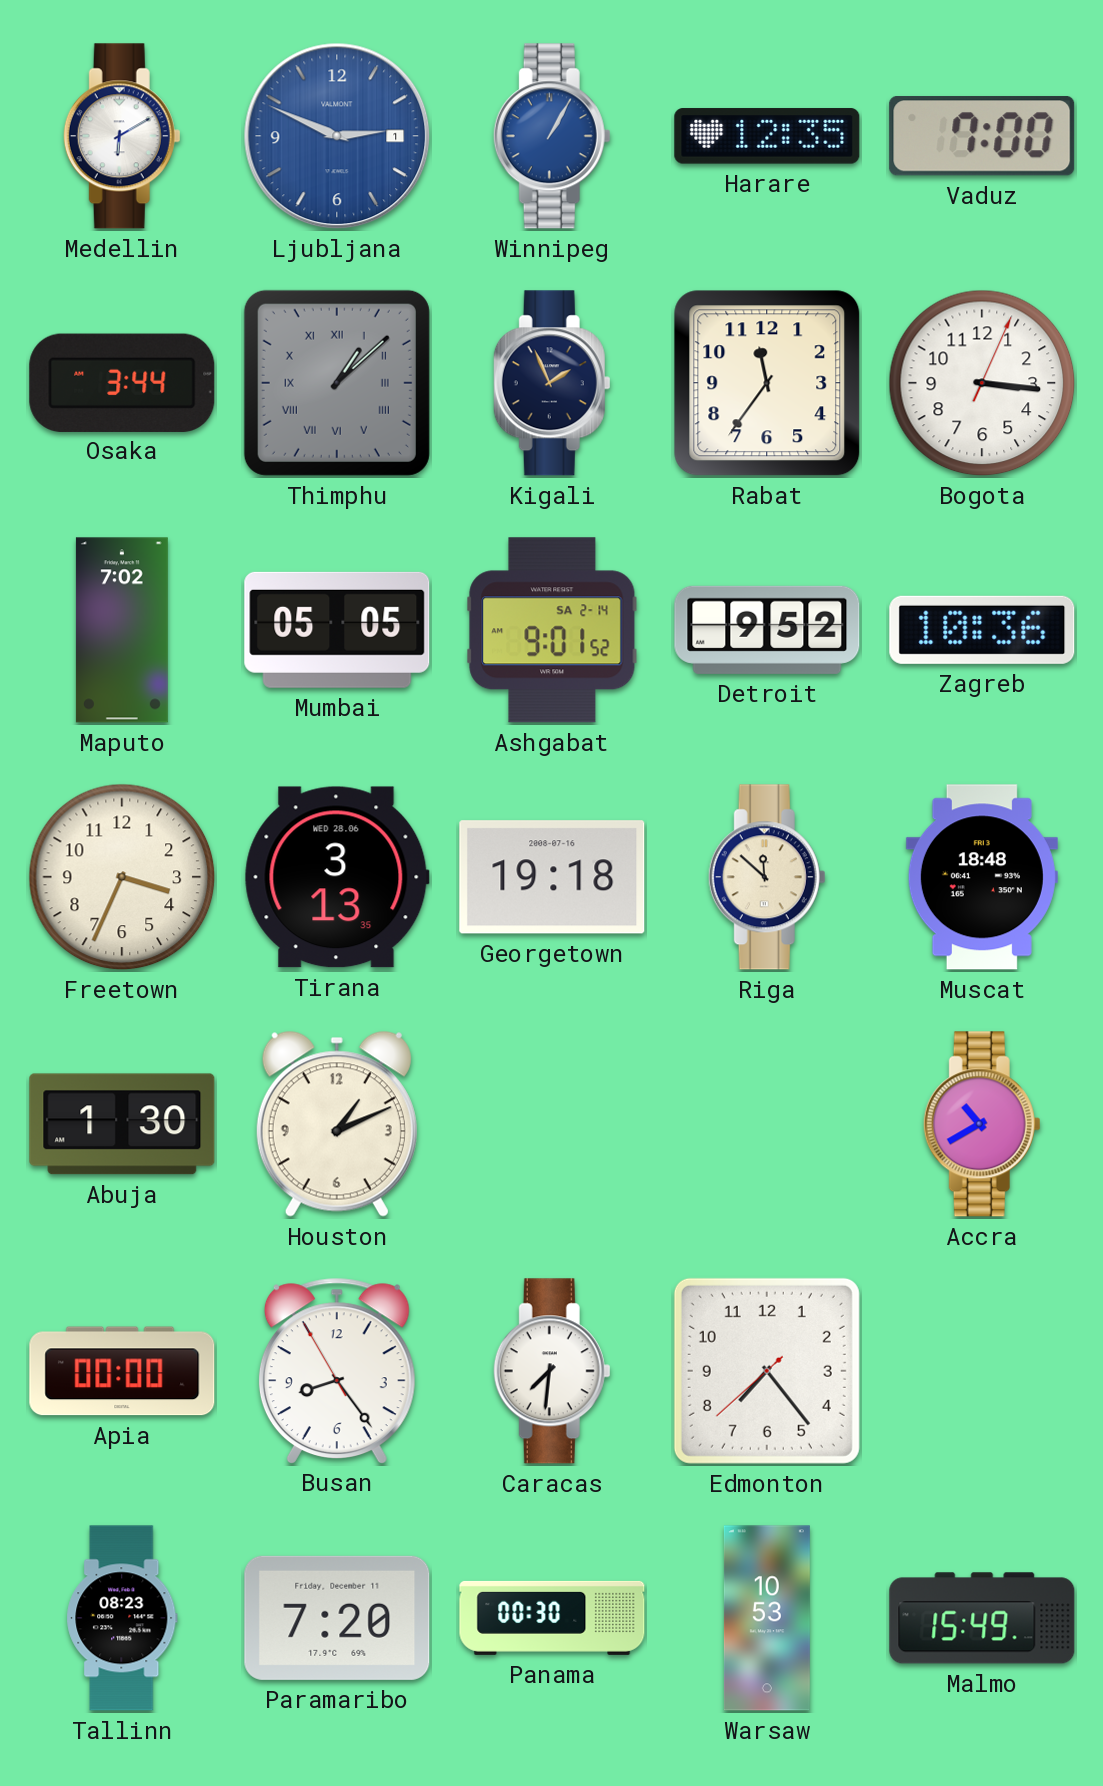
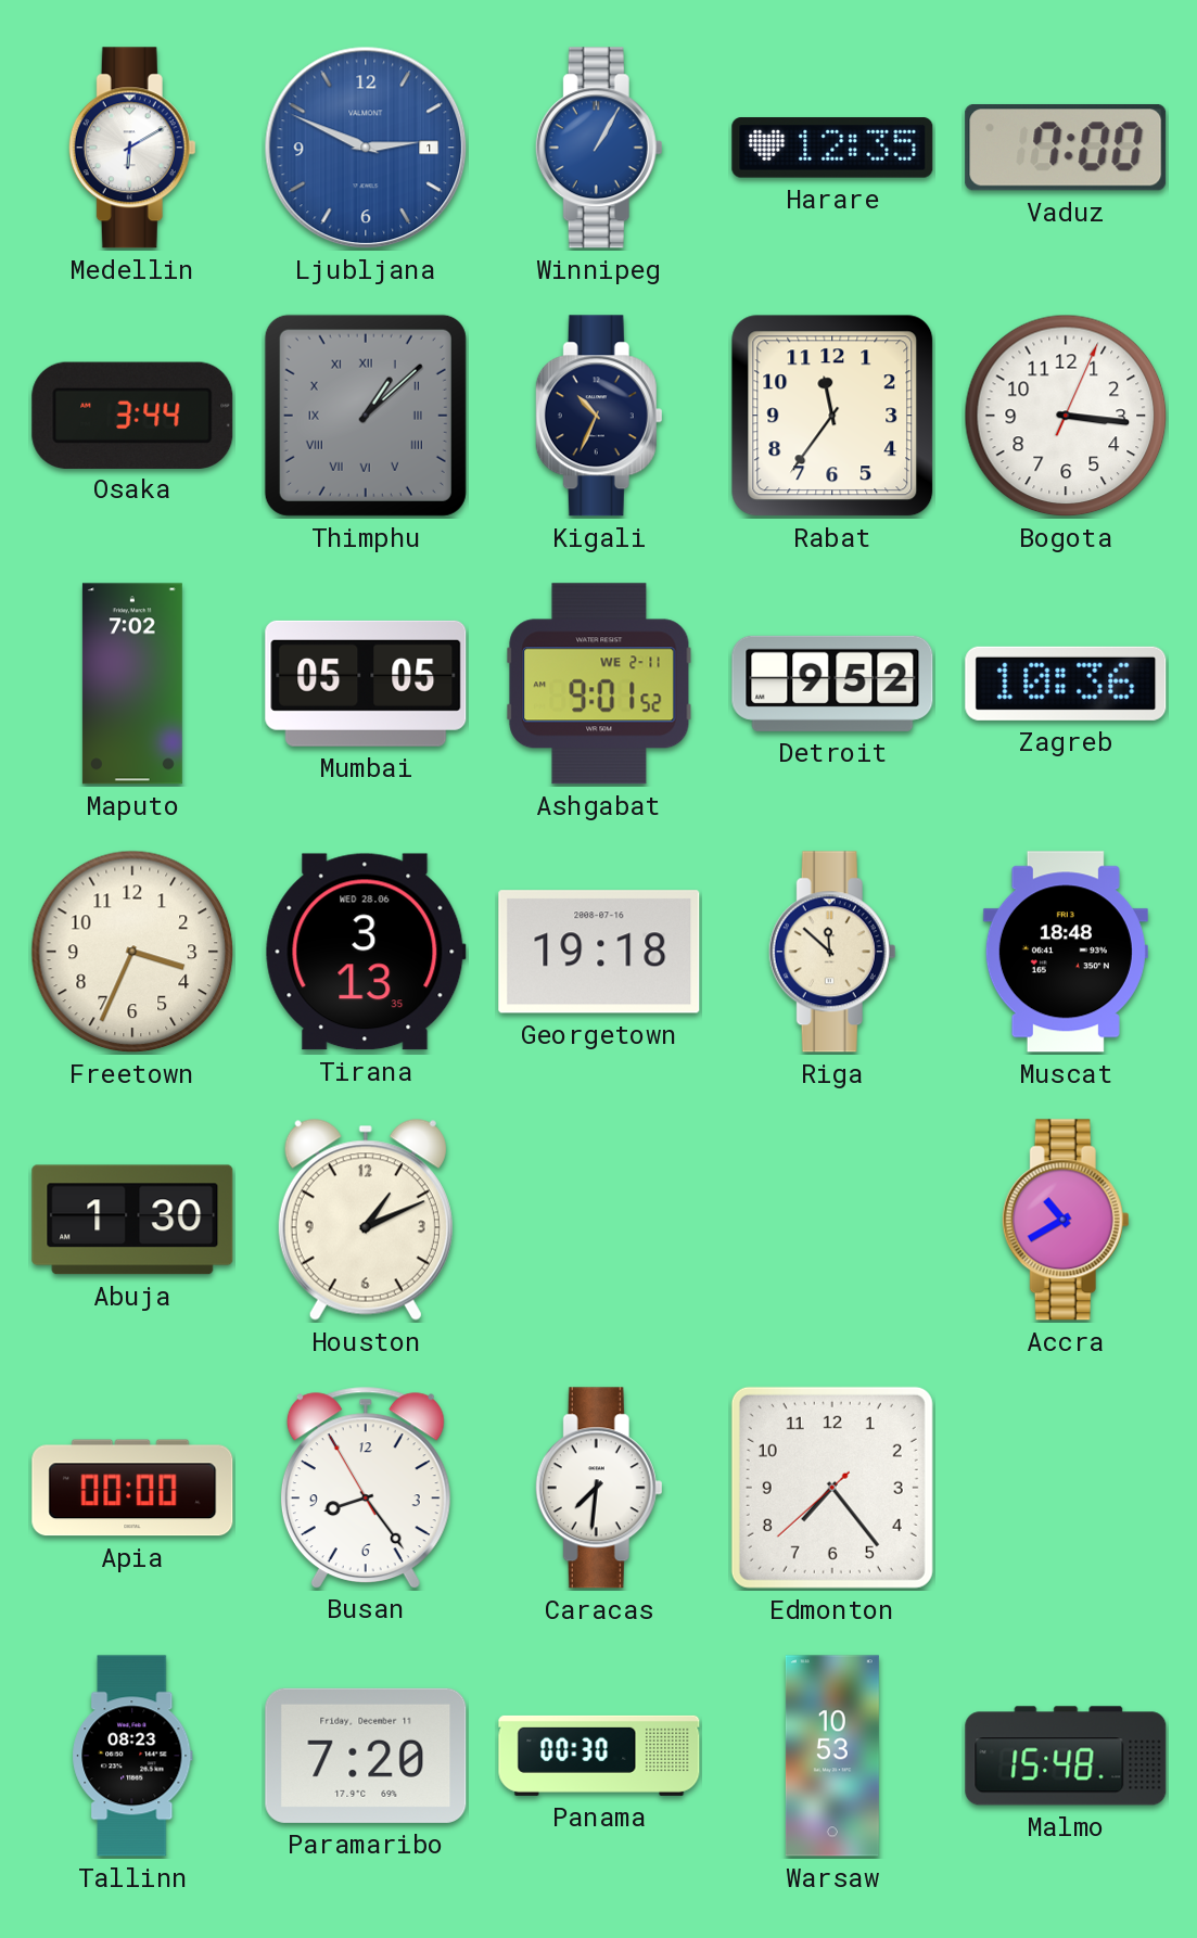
Kigali: 1:56 -> 10:34
Ashgabat date: SA 2-14 -> WE 2-11
Malmo: 15:49 -> 15:48
